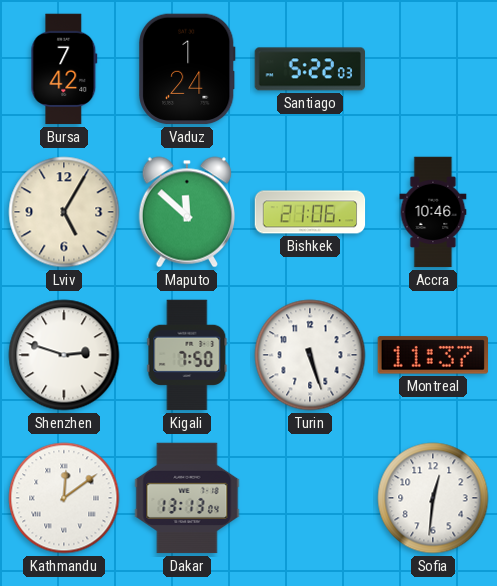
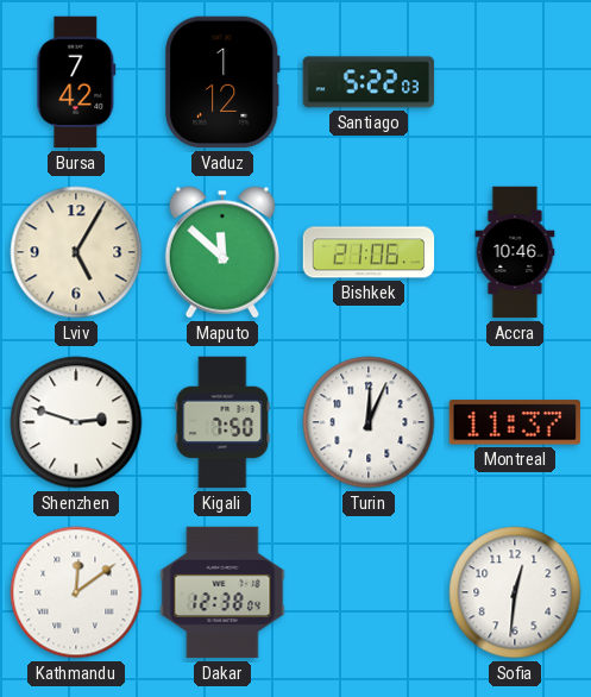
Vaduz: 1:24 -> 1:12
Turin: 5:27 -> 12:04
Dakar: 13:13 -> 12:38
